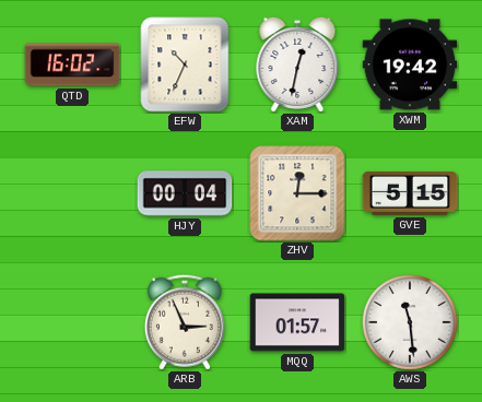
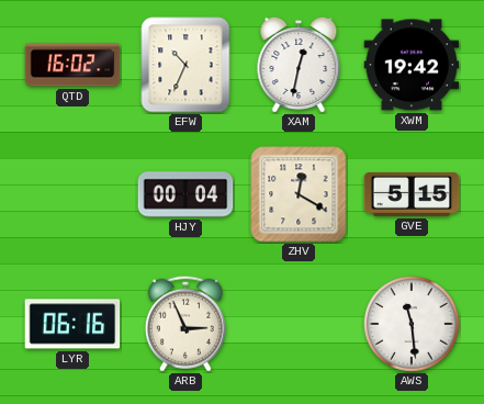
ZHV: 12:15 -> 12:20
LYR: none -> 06:16
MQQ: 01:57 -> none
